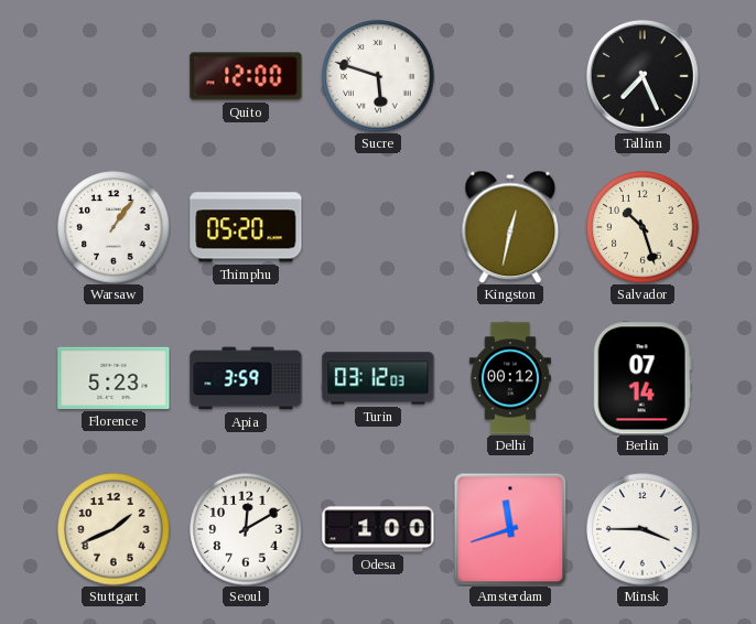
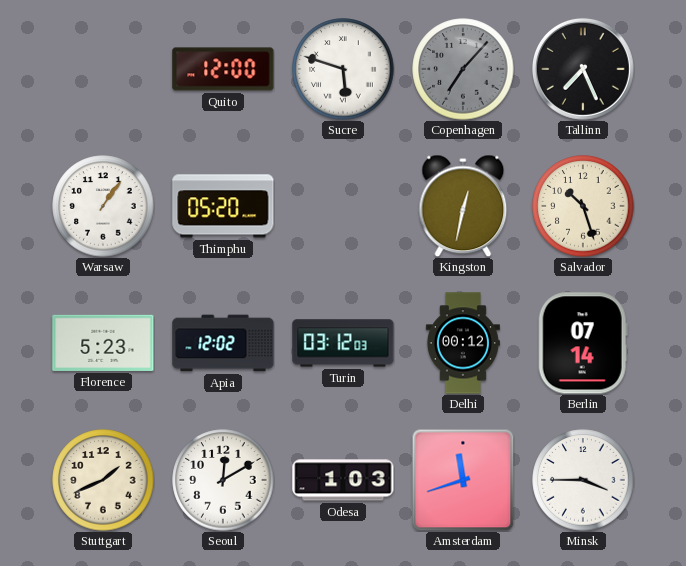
Copenhagen: none -> 7:07
Apia: 3:59 -> 12:02
Odesa: 1:00 -> 1:03
